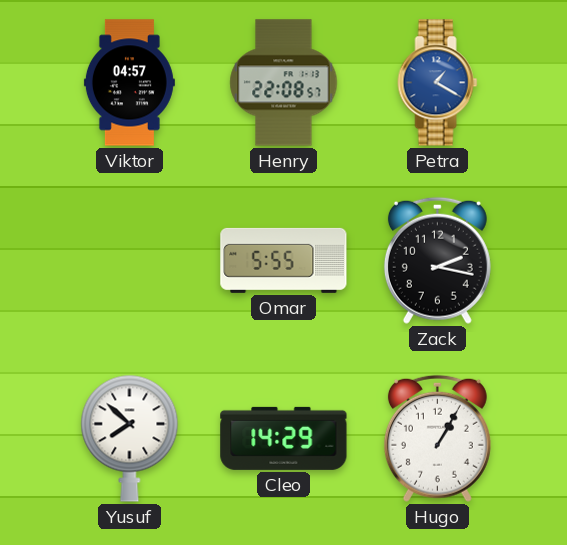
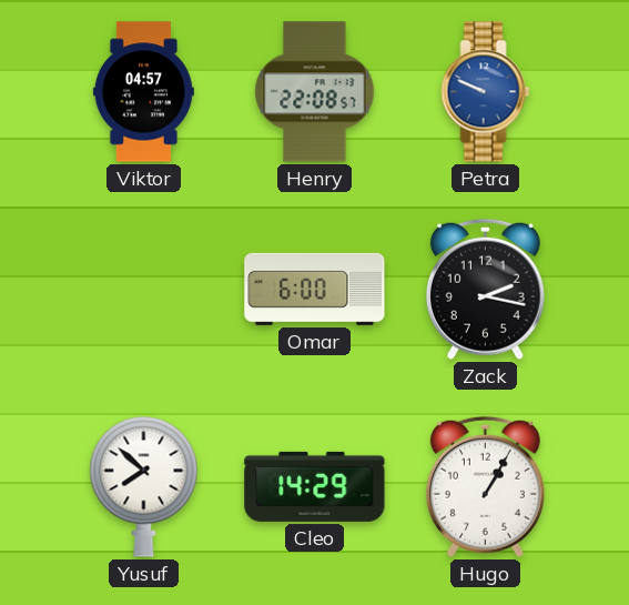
Petra: 1:20 -> 9:49
Omar: 5:55 -> 6:00
